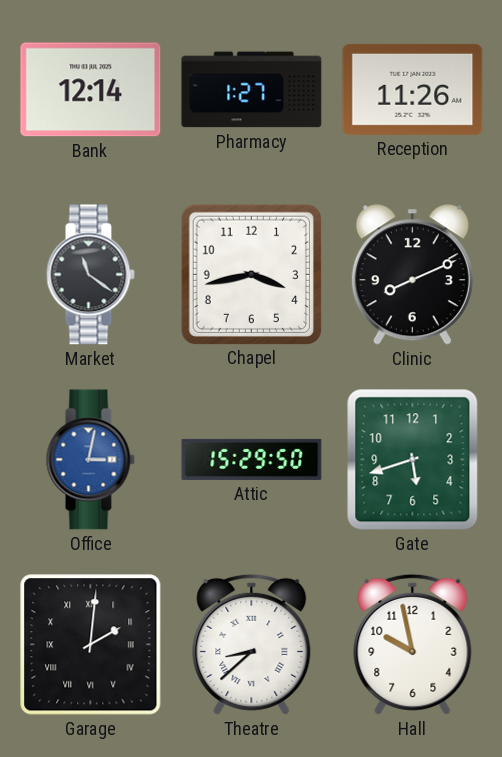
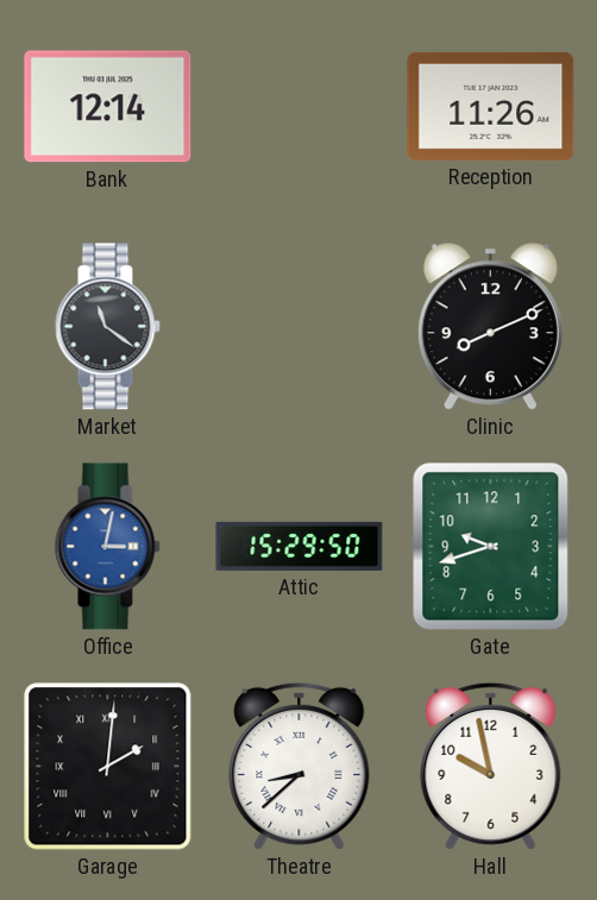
Pharmacy: 1:27 -> none
Chapel: 3:43 -> none
Gate: 5:42 -> 9:42
